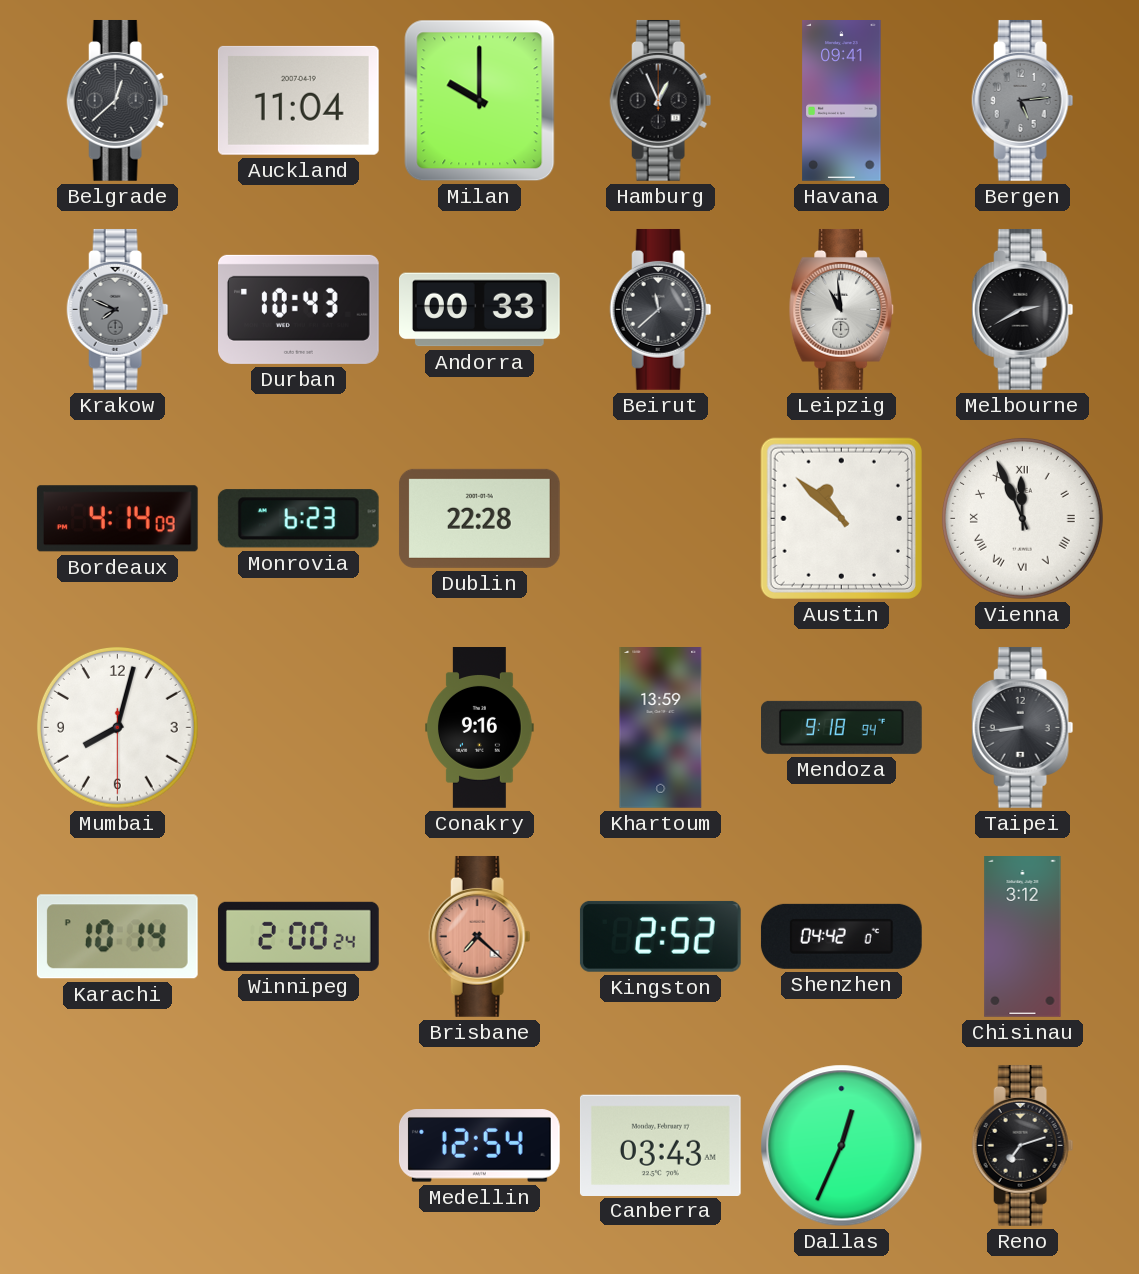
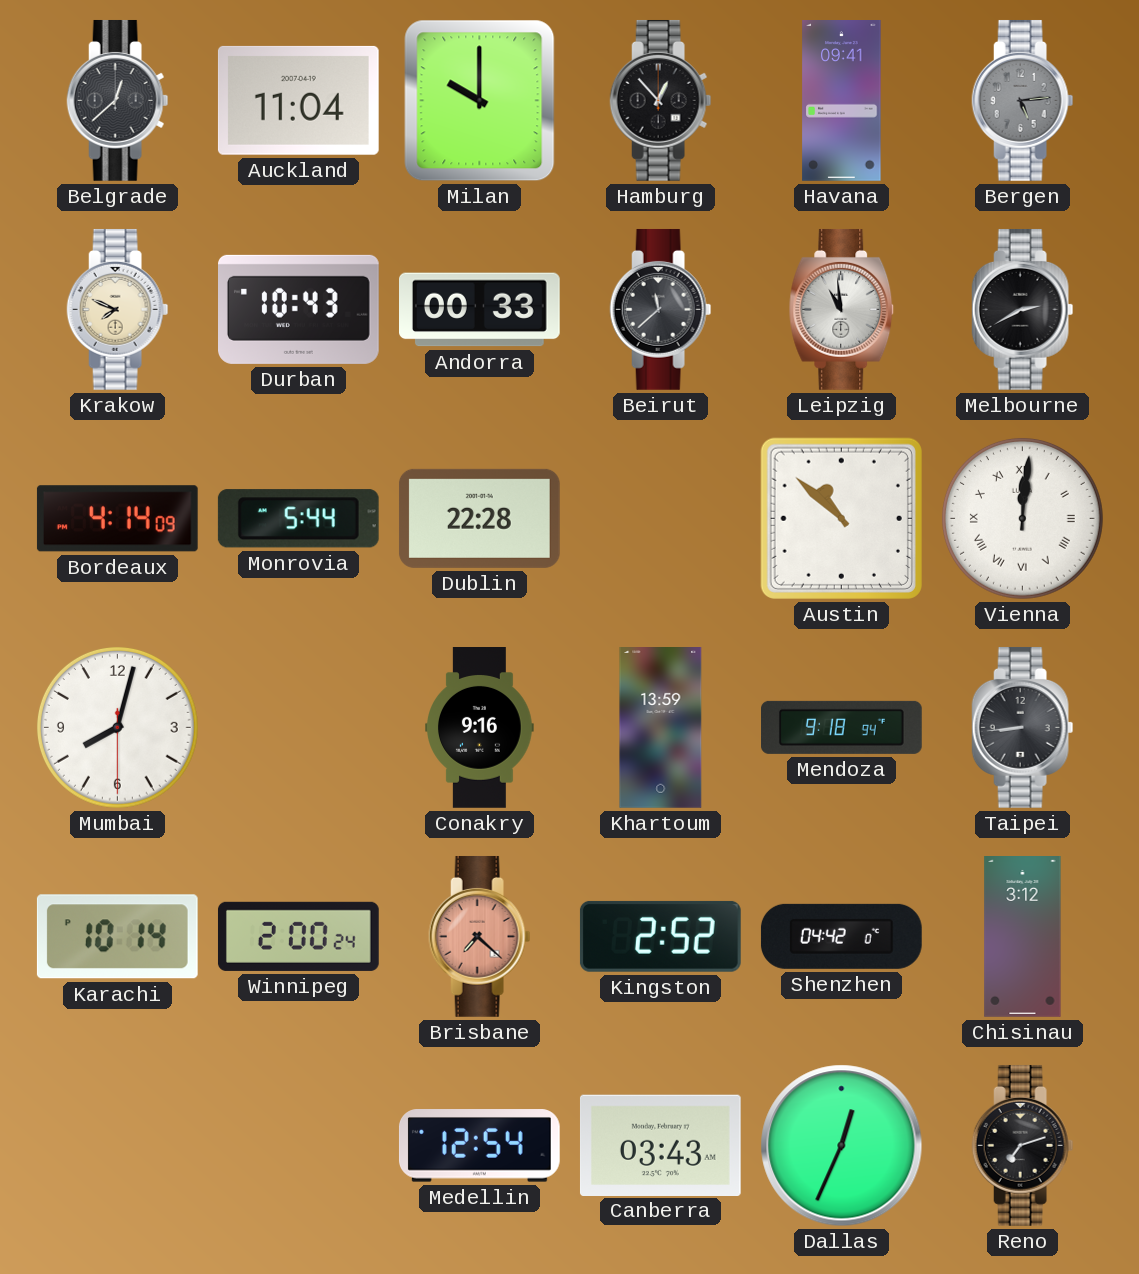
Hamburg: 12:56 -> 12:53
Krakow dial: grey -> cream
Monrovia: 6:23 -> 5:44
Vienna: 11:56 -> 12:01
